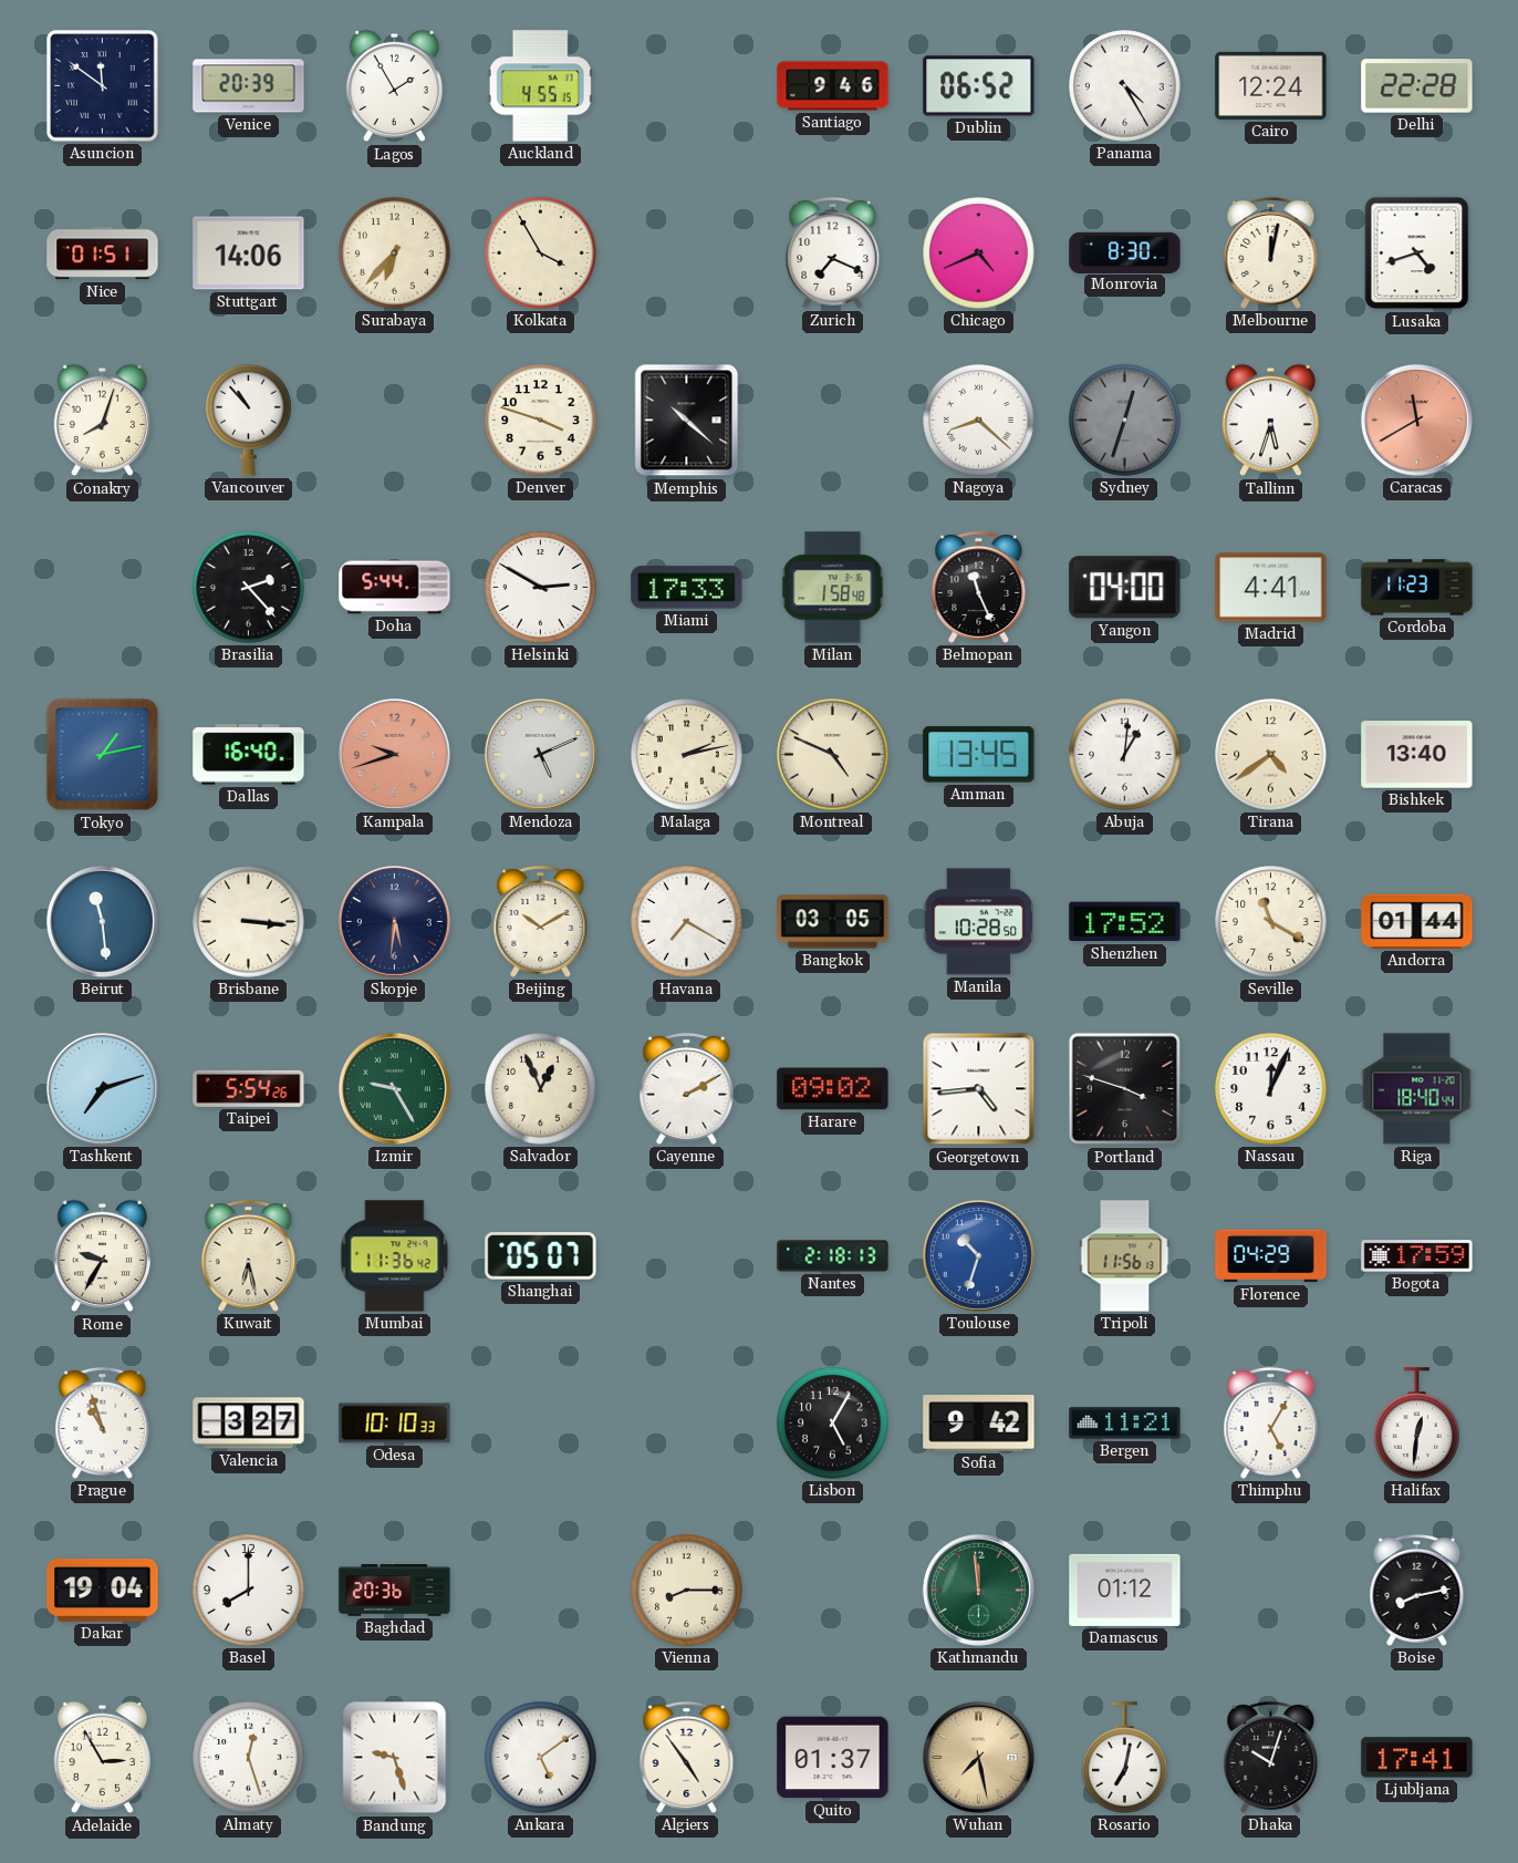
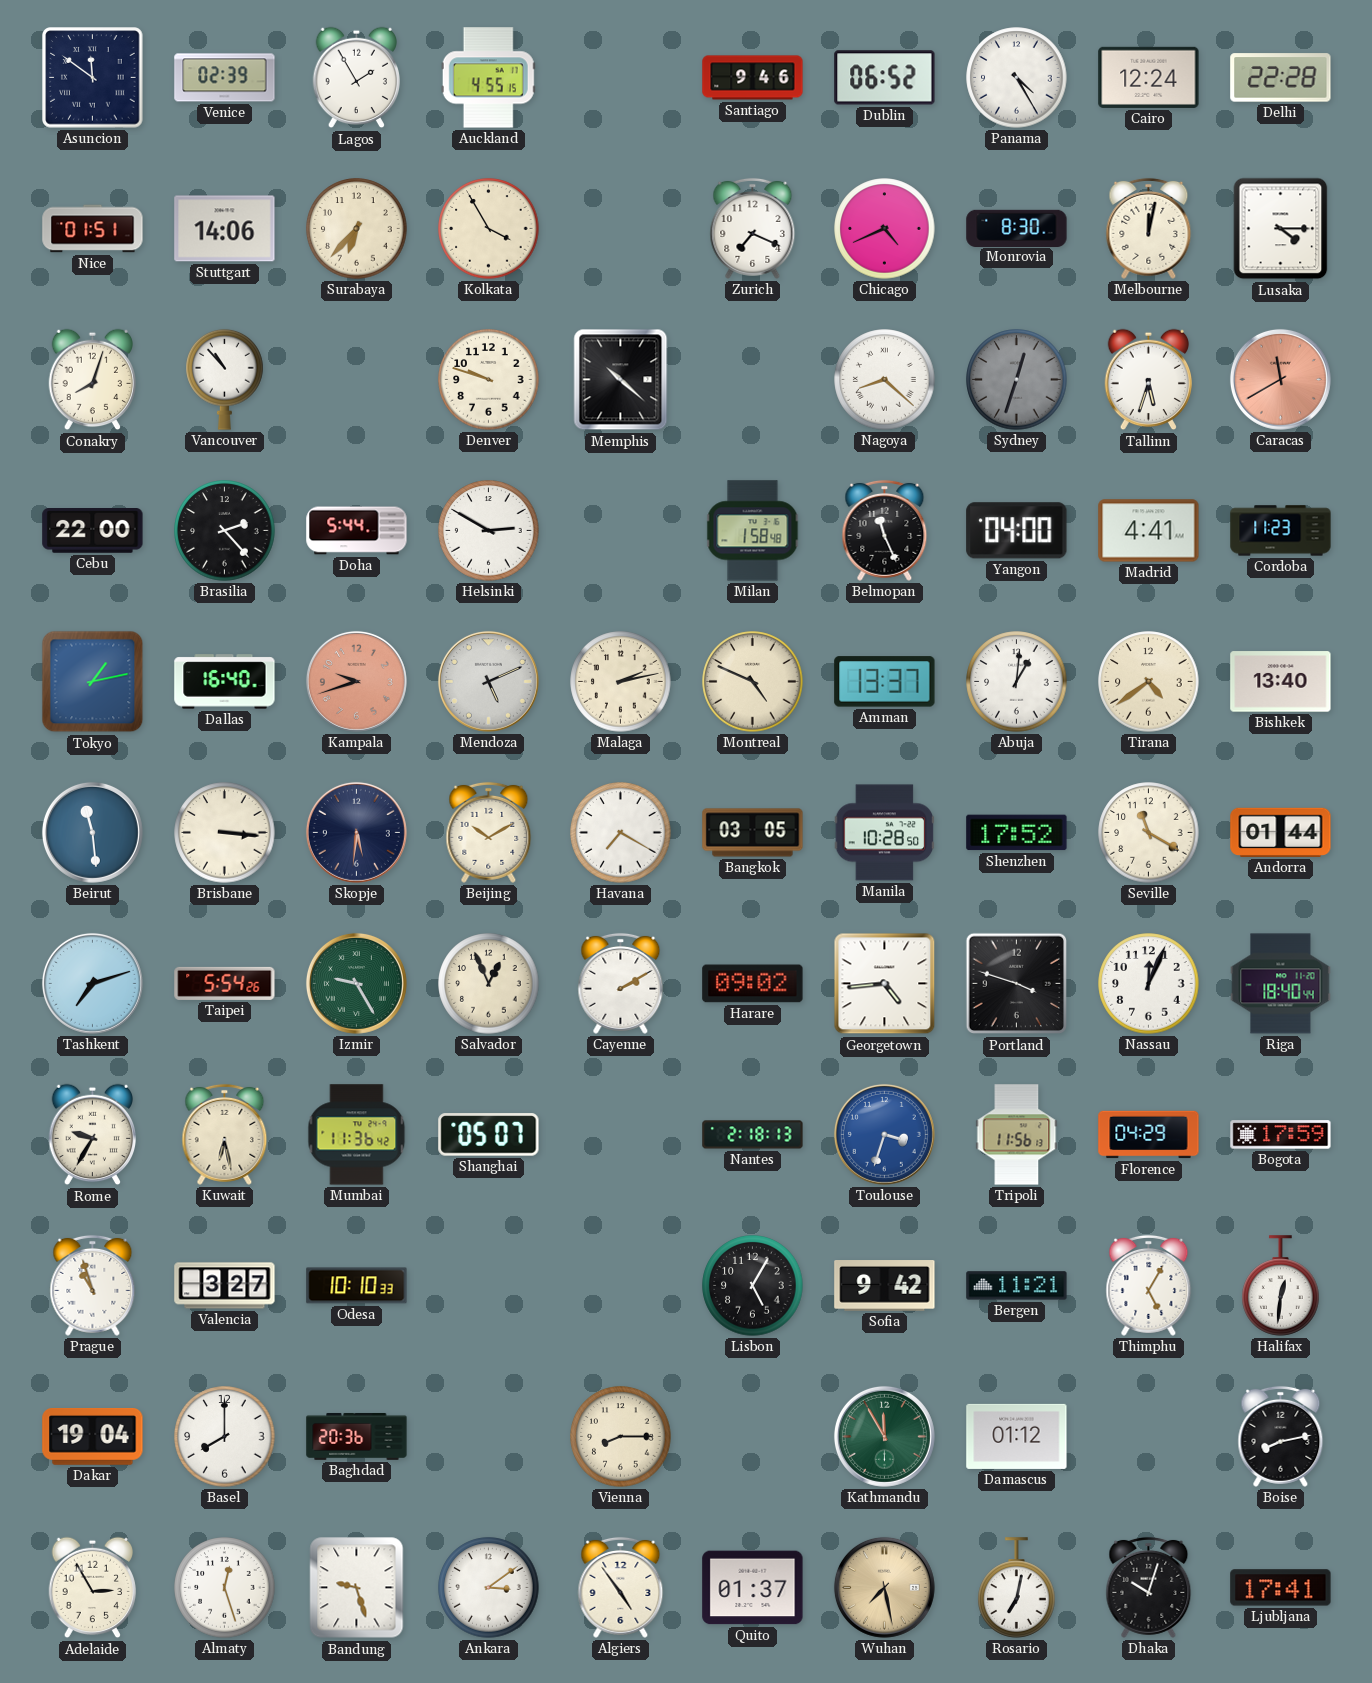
Venice: 20:39 -> 02:39
Lusaka: 4:42 -> 4:15
Denver: 3:48 -> 9:48
Cebu: none -> 22:00
Miami: 17:33 -> none
Amman: 13:45 -> 13:37
Toulouse: 10:33 -> 3:33
Kathmandu: 11:59 -> 11:55
Ankara: 5:09 -> 3:09
